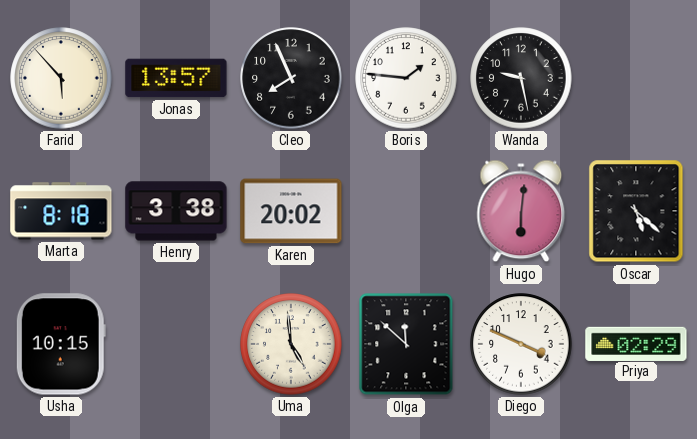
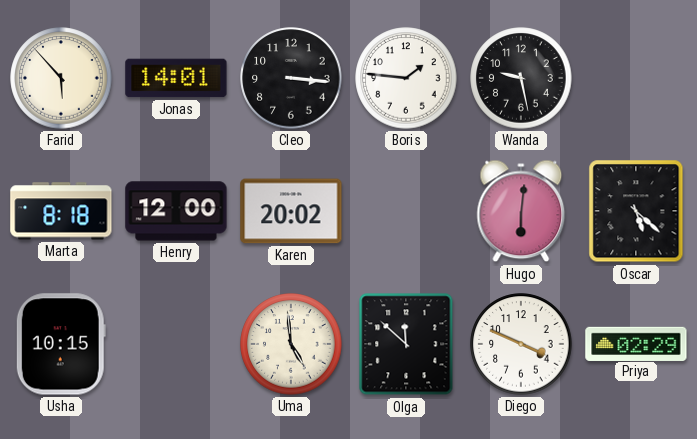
Jonas: 13:57 -> 14:01
Cleo: 7:56 -> 3:16
Henry: 3:38 -> 12:00
